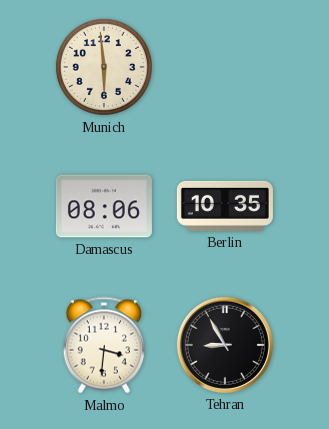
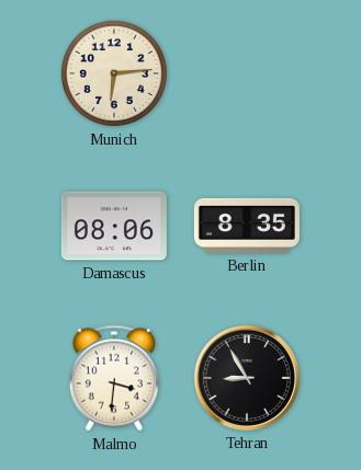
Munich: 5:59 -> 6:14
Berlin: 10:35 -> 8:35
